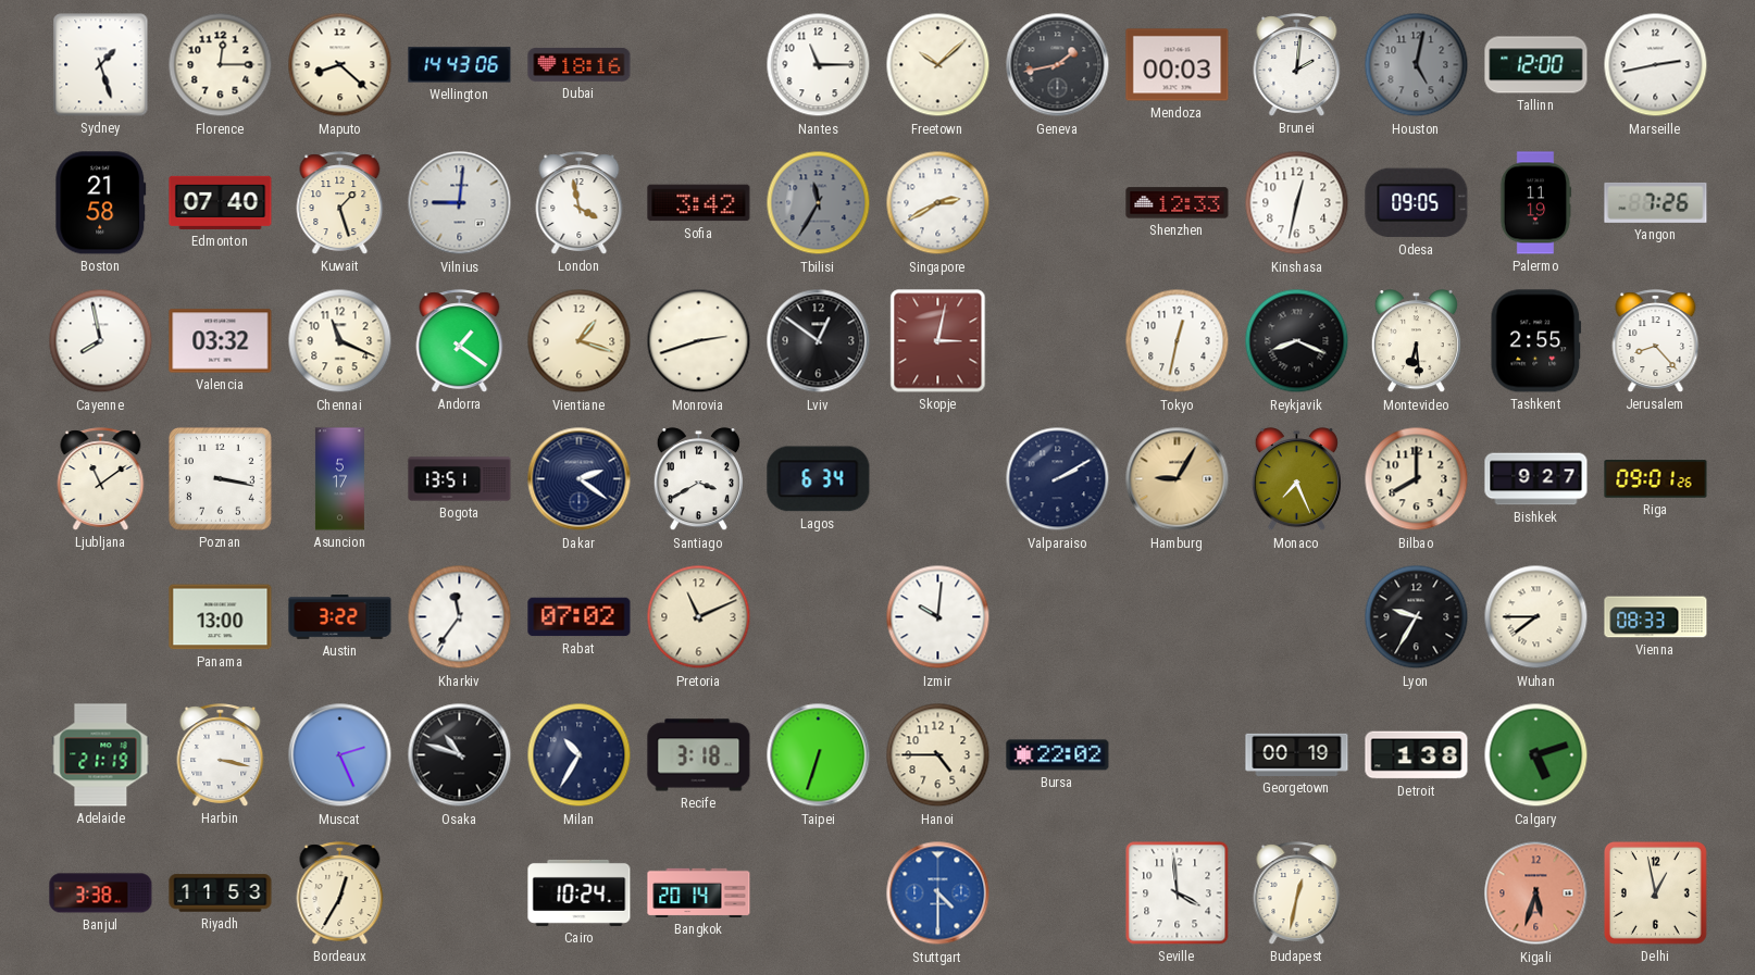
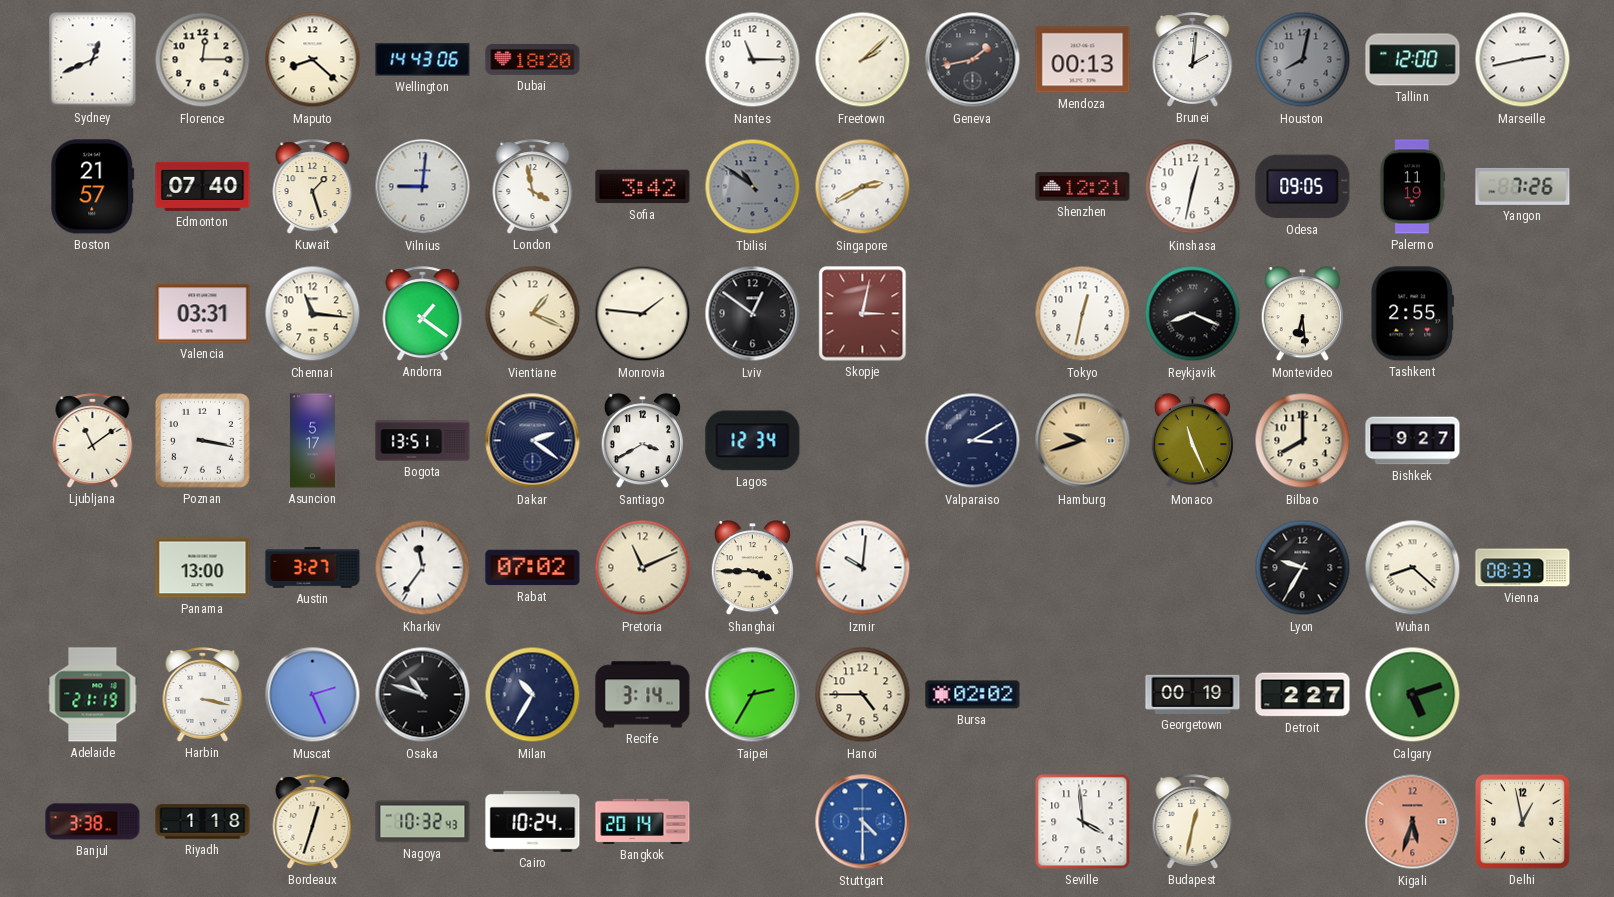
Sydney: 1:27 -> 12:41
Dubai: 18:16 -> 18:20
Freetown: 10:08 -> 2:08
Mendoza: 00:03 -> 00:13
Houston: 5:02 -> 8:02
Boston: 21:58 -> 21:57
Tbilisi: 11:35 -> 10:51
Shenzhen: 12:33 -> 12:21
Cayenne: 7:58 -> none
Valencia: 03:32 -> 03:31
Chennai: 11:19 -> 11:16
Vientiane: 1:18 -> 1:19
Monrovia: 2:42 -> 1:46
Jerusalem: 8:23 -> none
Lagos: 6:34 -> 12:34
Valparaiso: 2:10 -> 3:10
Hamburg: 9:05 -> 9:42
Monaco: 7:26 -> 11:26
Riga: 09:01 -> none
Austin: 3:22 -> 3:27
Shanghai: none -> 3:45
Wuhan: 7:45 -> 8:22
Recife: 3:18 -> 3:14
Taipei: 6:33 -> 2:35
Bursa: 22:02 -> 02:02
Detroit: 1:38 -> 2:27
Riyadh: 11:53 -> 1:18
Bordeaux: 12:35 -> 12:33
Nagoya: none -> 10:32
